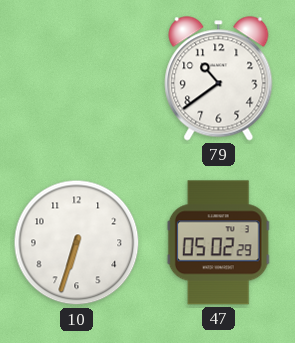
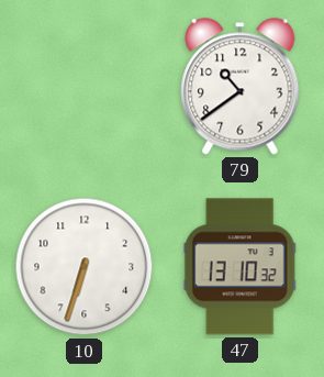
47: 05:02 -> 13:10
